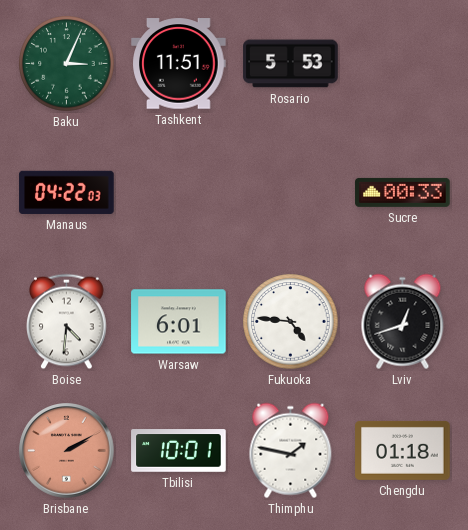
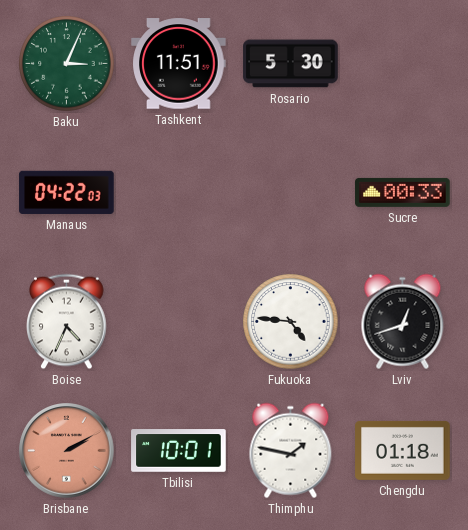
Rosario: 5:53 -> 5:30
Boise: 4:31 -> 4:34
Warsaw: 6:01 -> none
